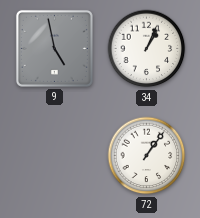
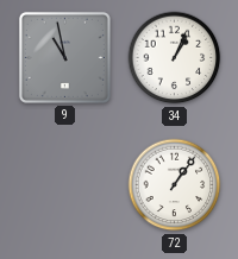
9: 4:58 -> 10:58
